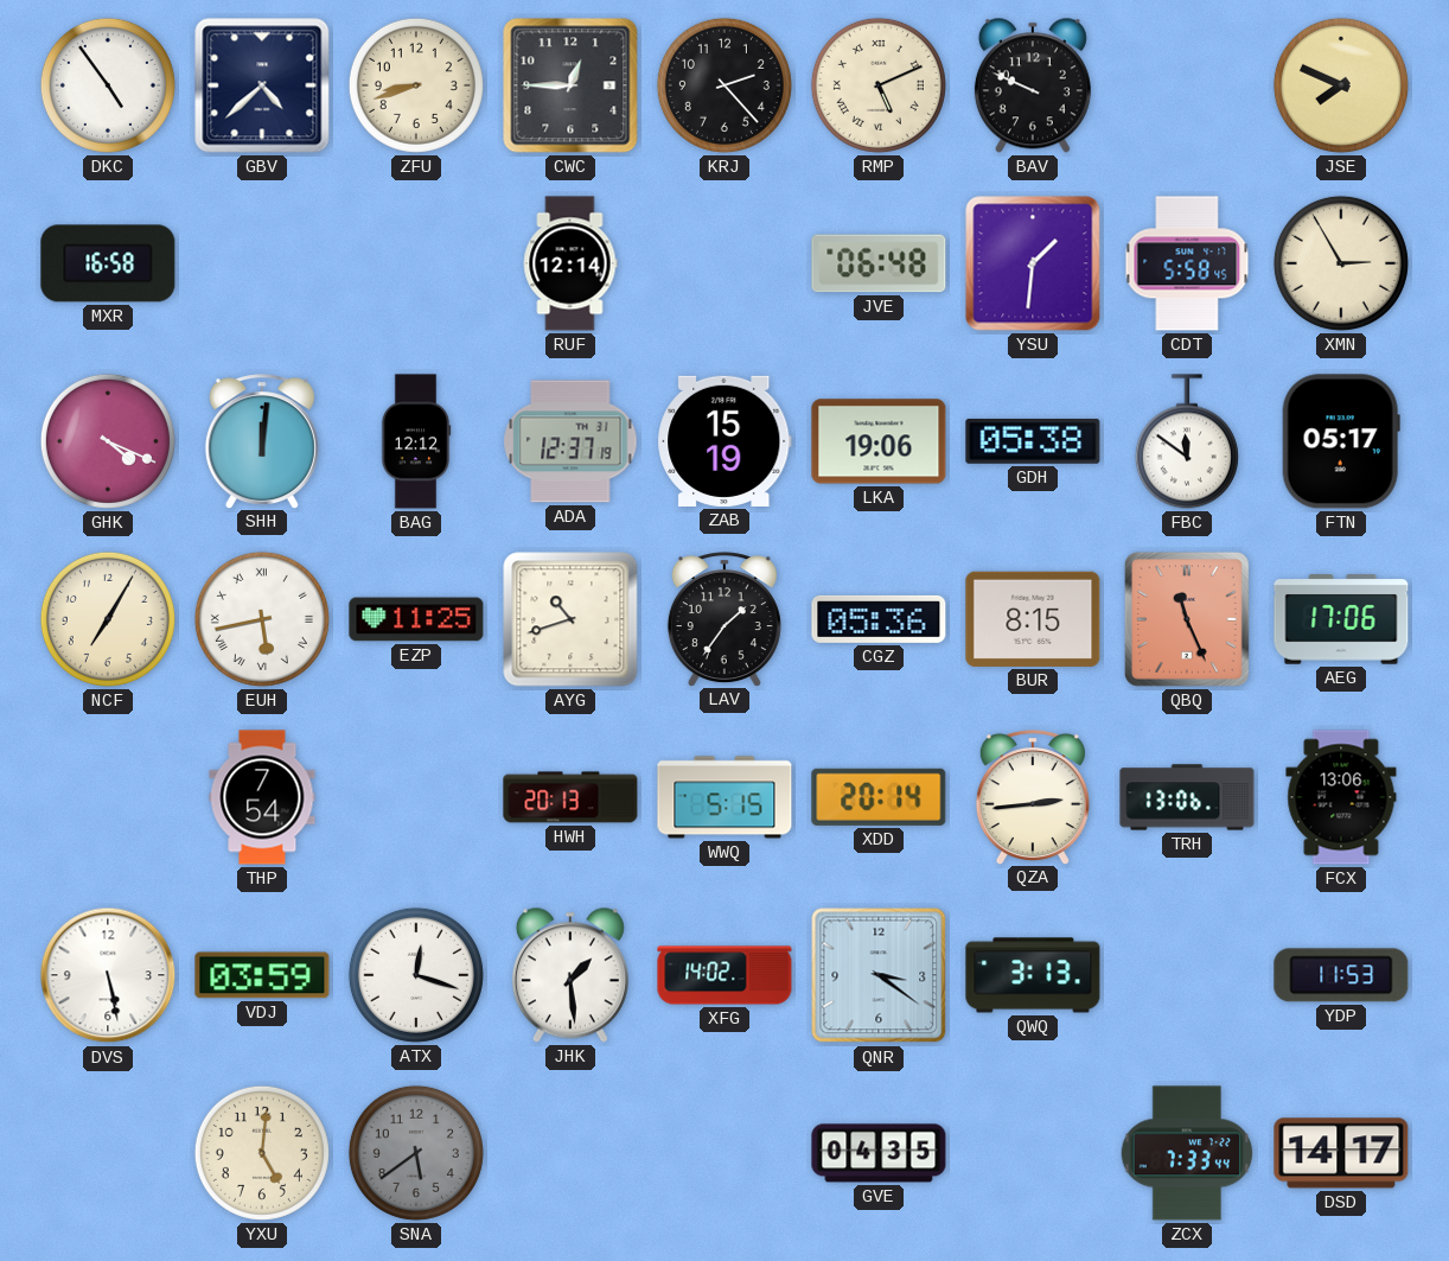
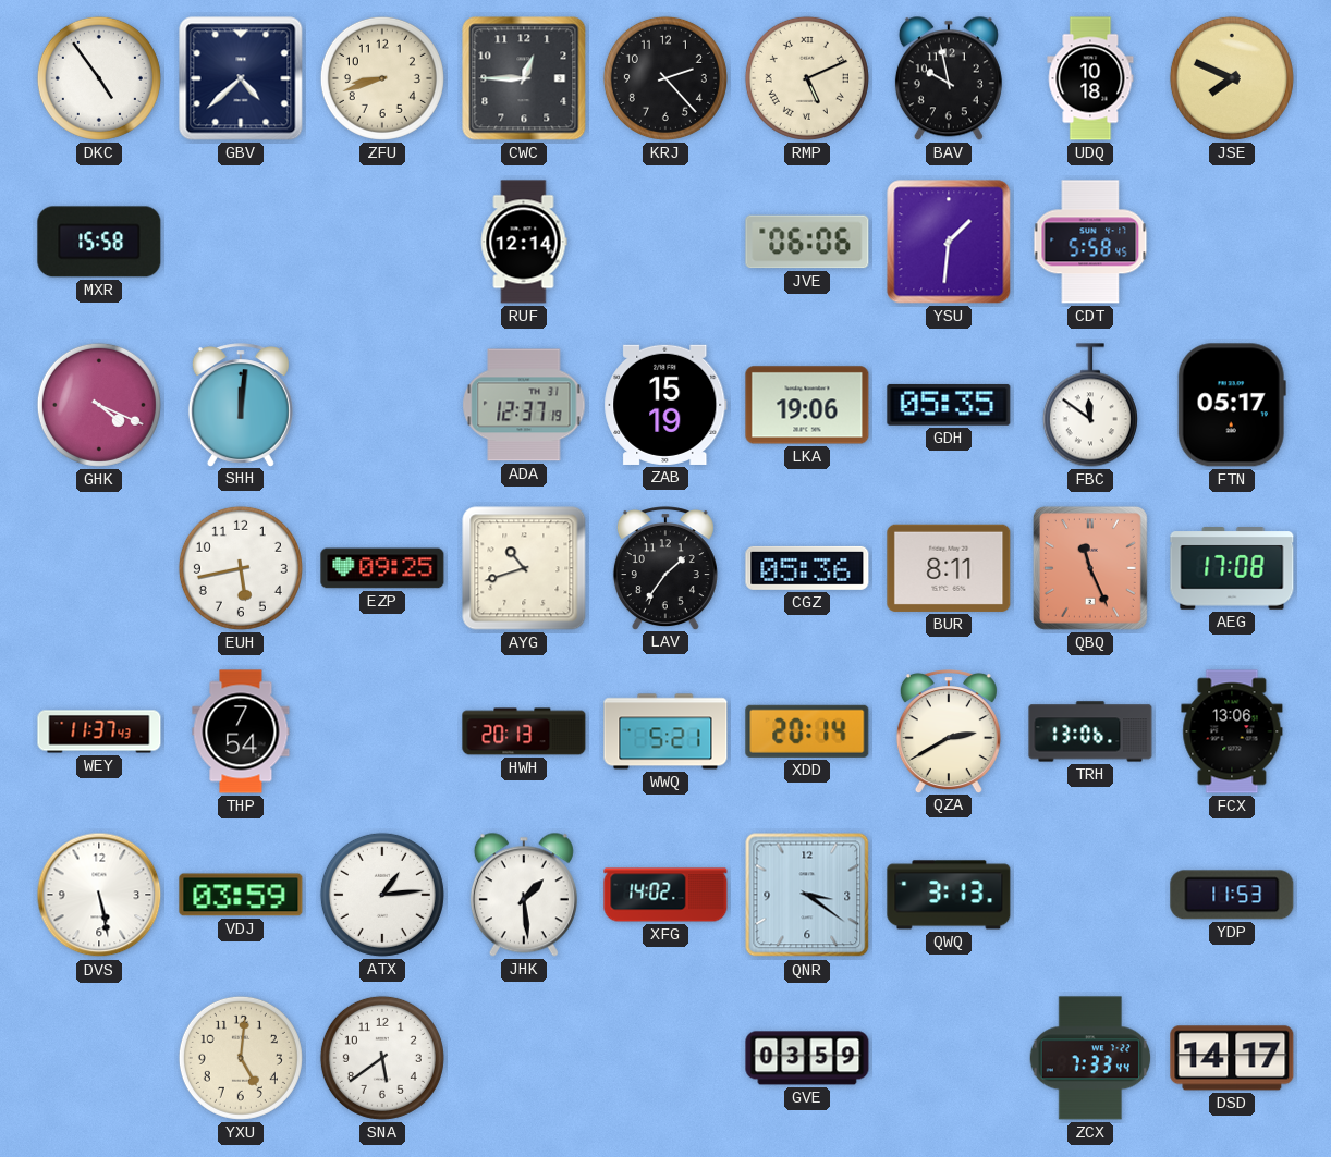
BAV: 9:49 -> 9:58
UDQ: none -> 10:18
MXR: 16:58 -> 15:58
JVE: 06:48 -> 06:06
XMN: 2:55 -> none
BAG: 12:12 -> none
GDH: 05:38 -> 05:35
NCF: 7:05 -> none
EUH numerals: Roman -> Arabic
EZP: 11:25 -> 09:25
BUR: 8:15 -> 8:11
AEG: 17:06 -> 17:08
WEY: none -> 11:37
WWQ: 5:15 -> 5:21
QZA: 2:44 -> 2:40
ATX: 12:18 -> 1:14
SNA dial: grey -> white
GVE: 04:35 -> 03:59
